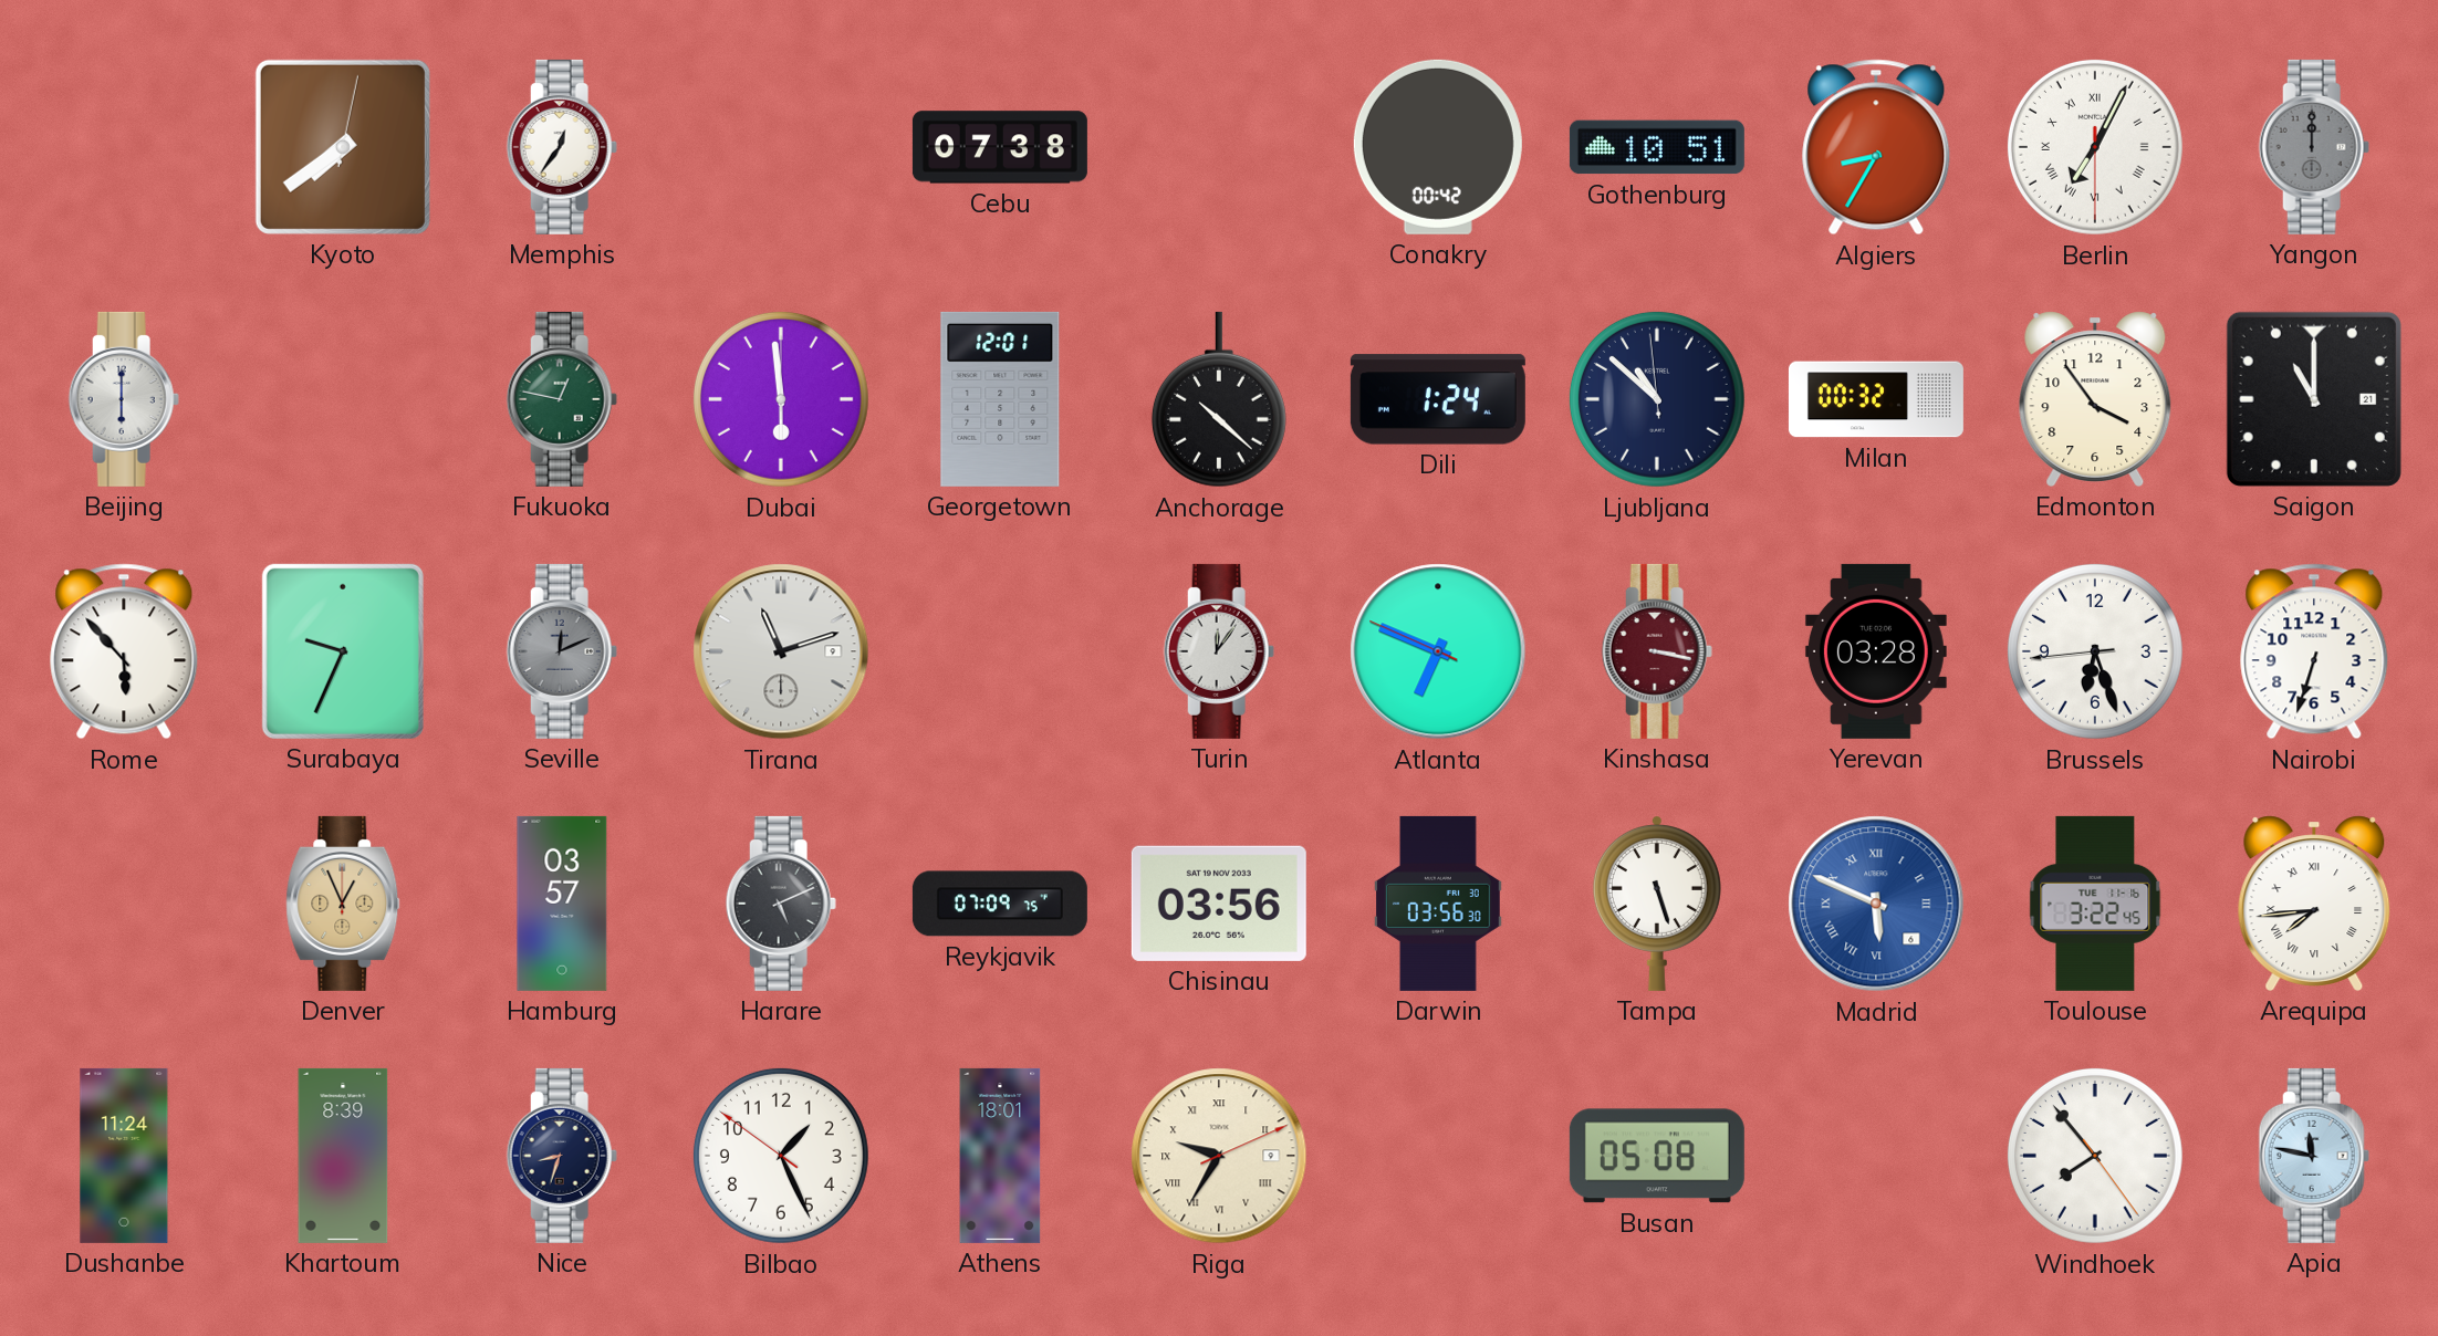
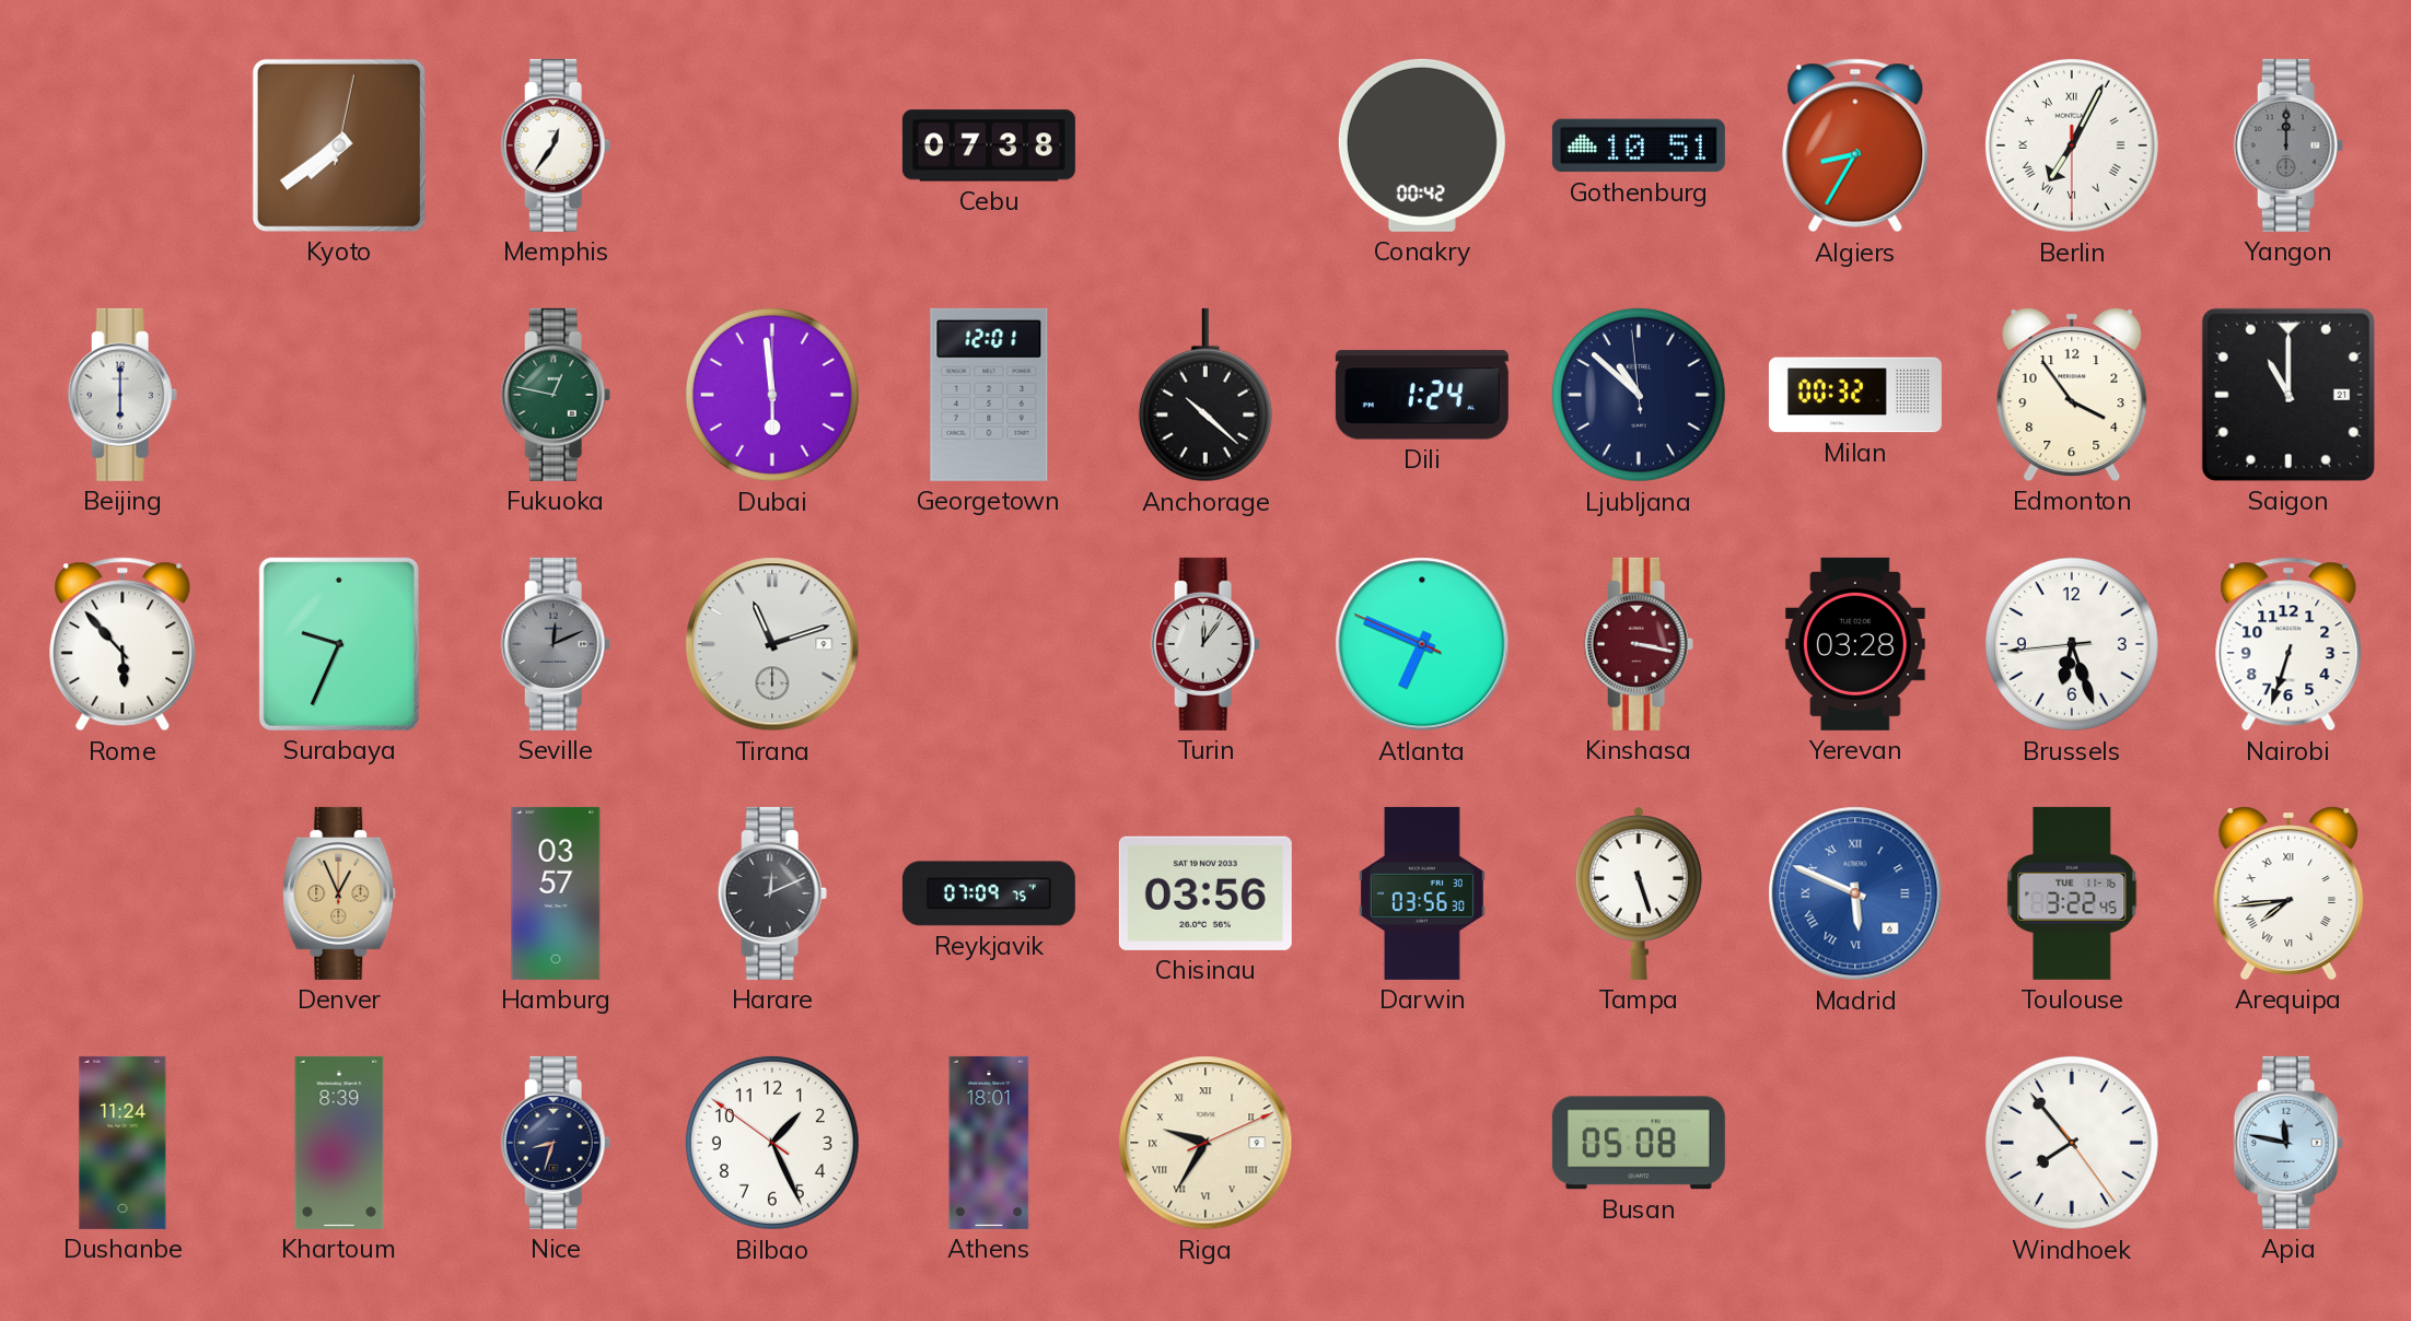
Harare: 5:11 -> 12:11
